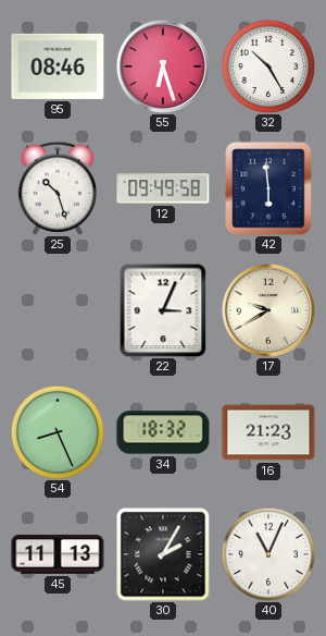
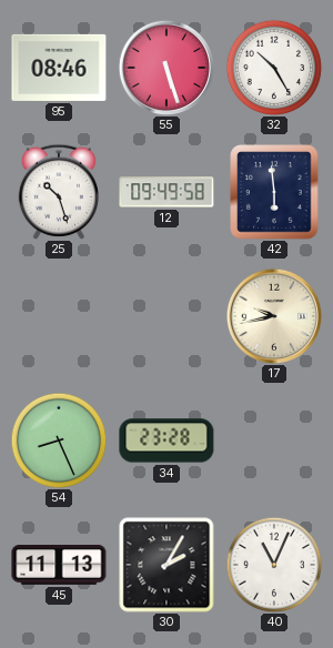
55: 6:27 -> 5:27
22: 3:04 -> none
17: 9:40 -> 9:43
34: 18:32 -> 23:28
16: 21:23 -> none
